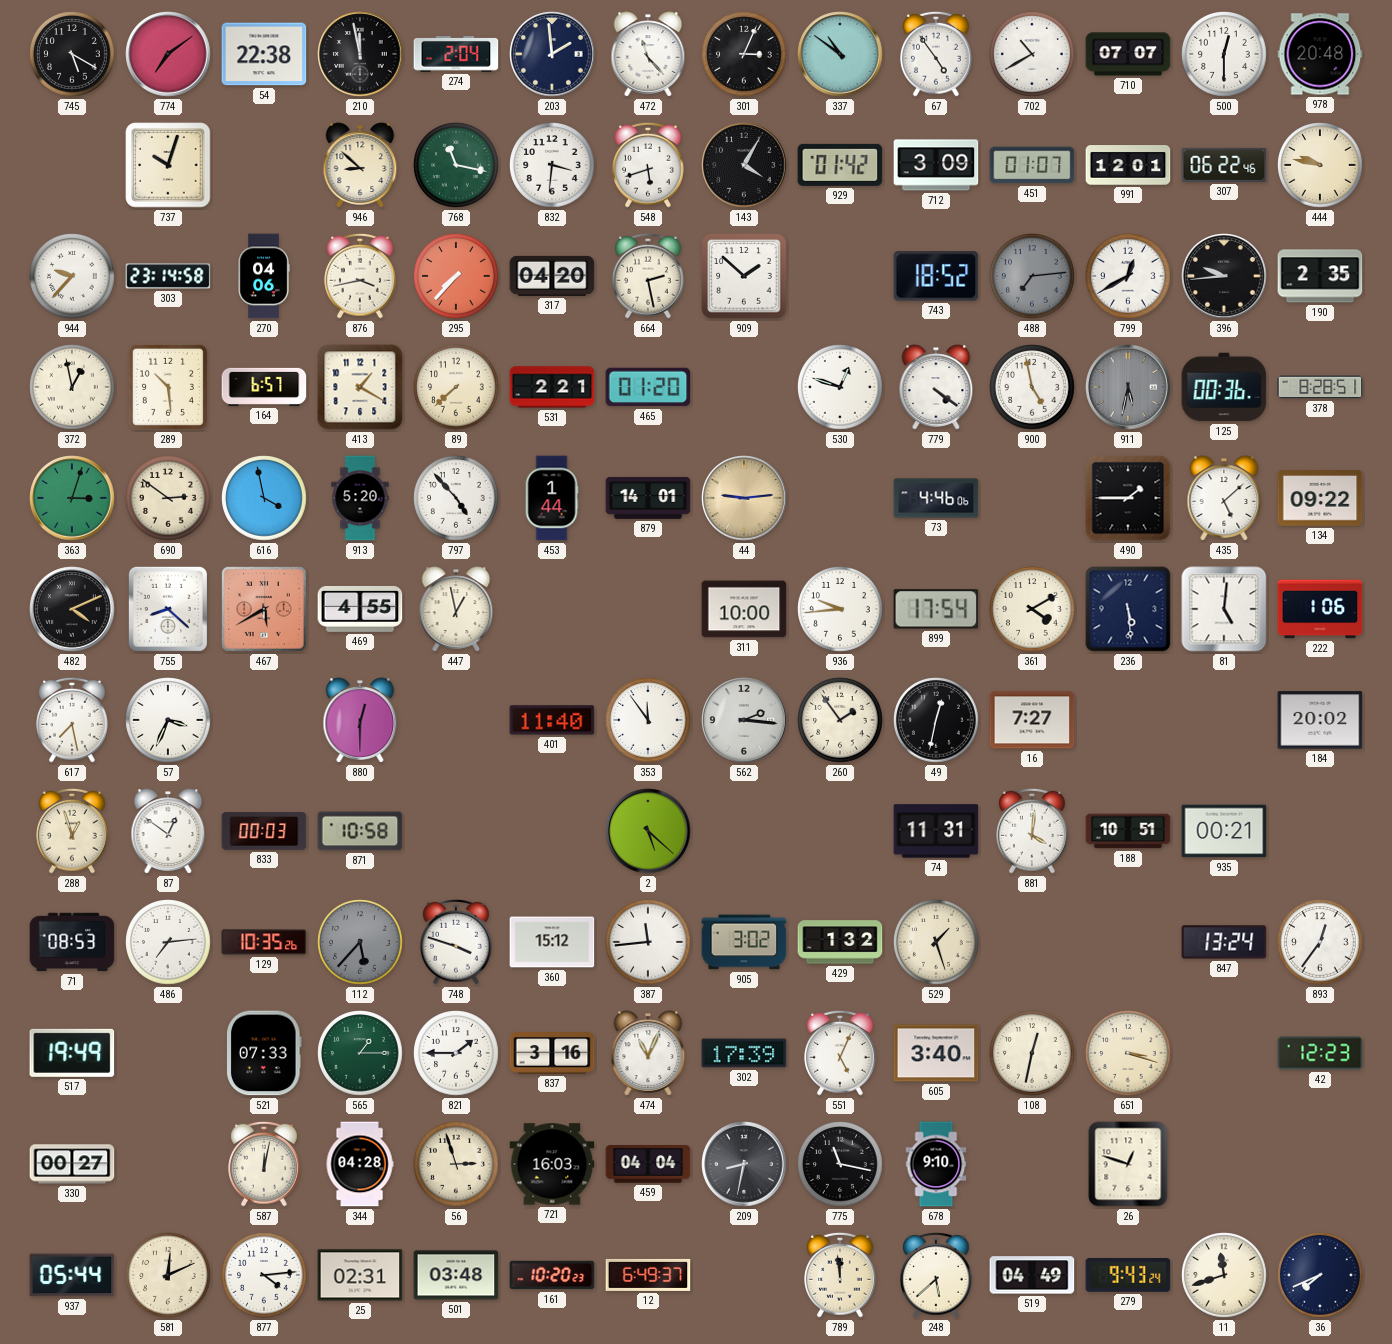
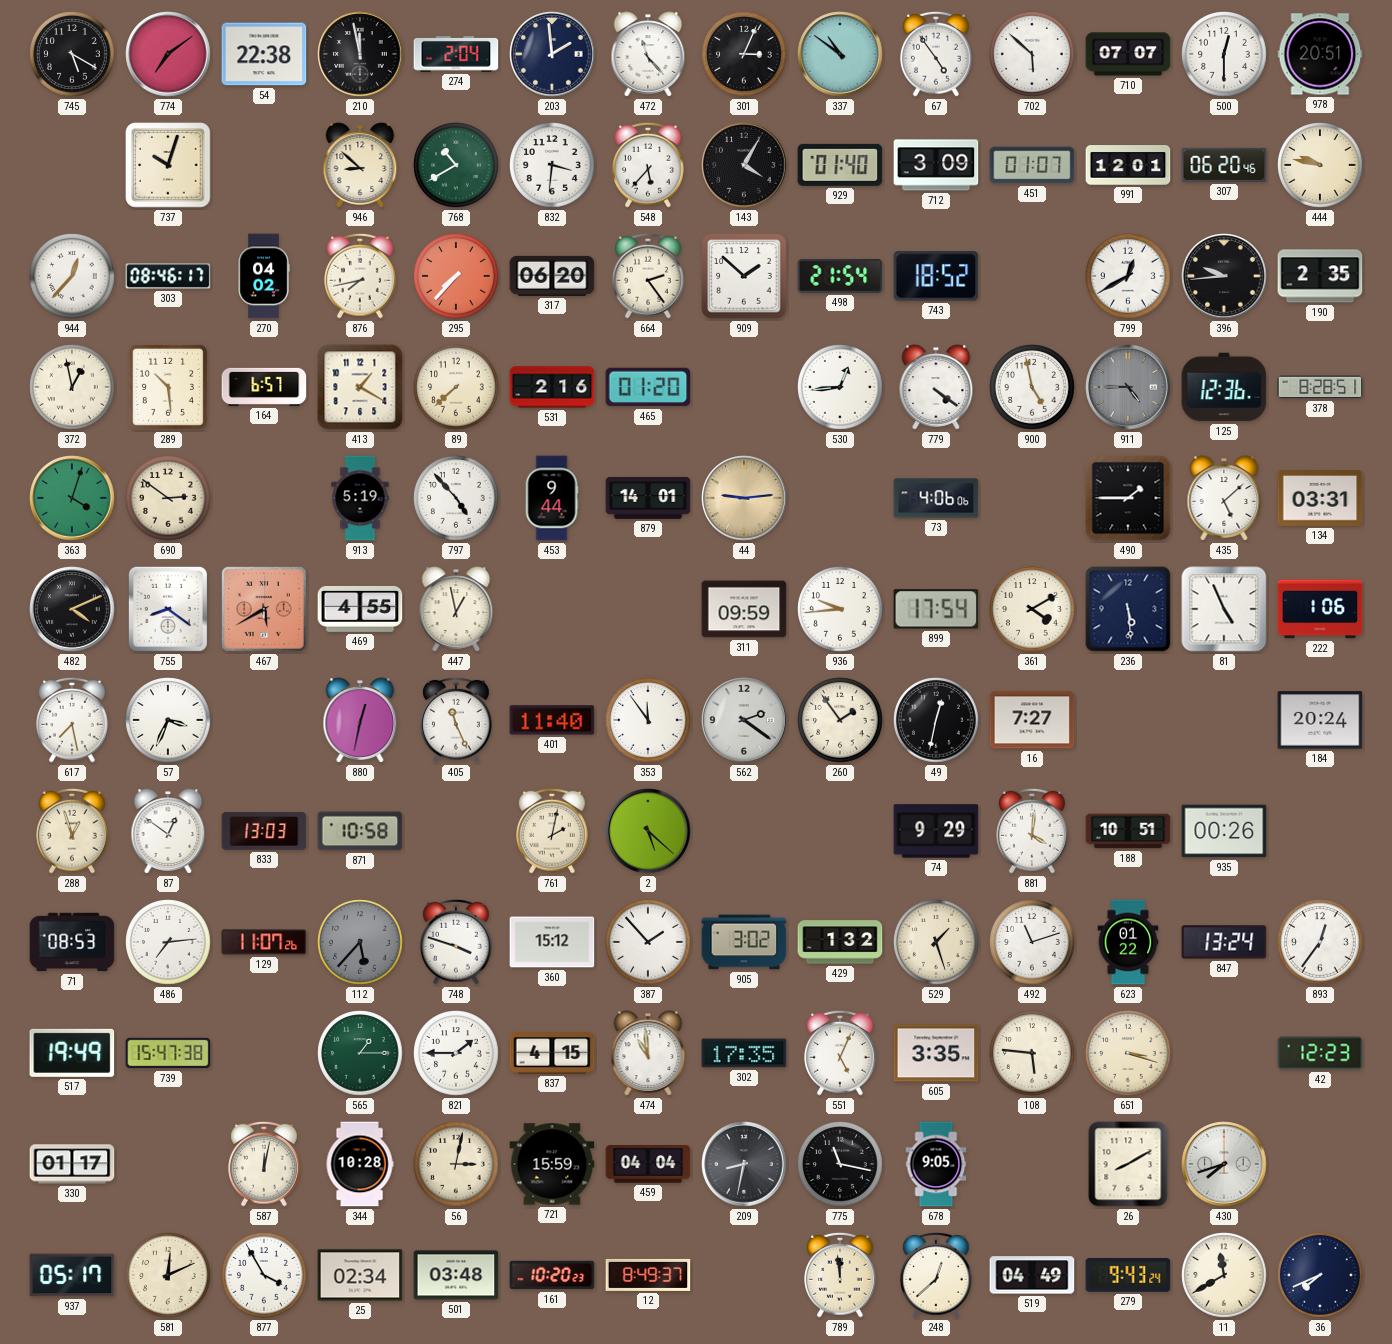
702: 10:40 -> 5:52
978: 20:48 -> 20:51
768: 11:17 -> 10:40
548: 5:42 -> 5:37
929: 01:42 -> 01:40
307: 06:22 -> 06:20
944: 9:37 -> 12:37
303: 23:14 -> 08:46
270: 04:06 -> 04:02
876: 3:43 -> 7:43
317: 04:20 -> 06:20
664: 2:28 -> 2:24
498: none -> 21:54
488: 7:14 -> none
531: 2:21 -> 2:16
530: 12:48 -> 12:44
911: 5:32 -> 4:45
125: 00:36 -> 12:36
363: 3:03 -> 4:03
616: 3:58 -> none
913: 5:20 -> 5:19
453: 1:44 -> 9:44
73: 4:46 -> 4:06
134: 09:22 -> 03:31
755: 8:22 -> 8:21
311: 10:00 -> 09:59
81: 5:01 -> 4:56
880: 12:30 -> 12:32
405: none -> 11:26
562: 2:16 -> 2:21
184: 20:02 -> 20:24
833: 00:03 -> 13:03
761: none -> 2:02
74: 11:31 -> 9:29
935: 00:21 -> 00:26
129: 10:35 -> 11:07
387: 11:44 -> 1:53
492: none -> 11:12
623: none -> 01:22
739: none -> 15:47
521: 07:33 -> none
837: 3:16 -> 4:15
474: 11:04 -> 10:59
302: 17:39 -> 17:35
605: 3:40 -> 3:35
108: 12:32 -> 5:46
330: 00:27 -> 01:17
344: 04:28 -> 10:28
56: 2:57 -> 3:02
721: 16:03 -> 15:59
678: 9:10 -> 9:05
26: 12:48 -> 8:10
430: none -> 7:42
937: 05:44 -> 05:17
877: 4:14 -> 3:55
25: 02:31 -> 02:34
12: 6:49 -> 8:49
248: 5:38 -> 12:38
11: 11:42 -> 11:40
